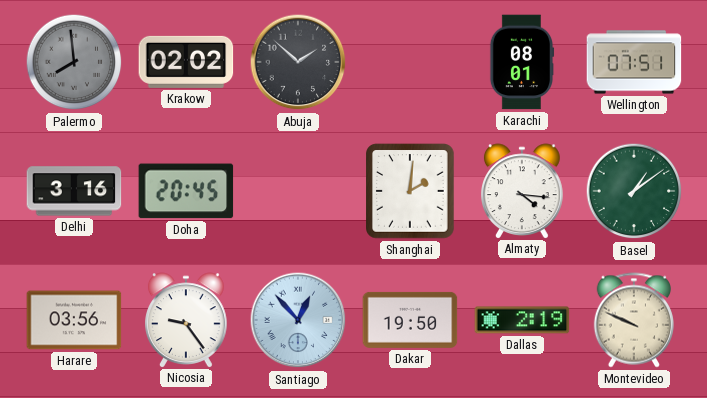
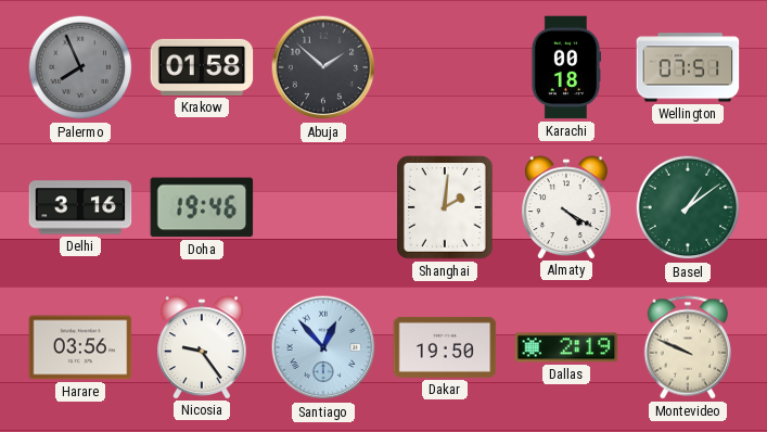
Palermo: 7:59 -> 7:56
Krakow: 02:02 -> 01:58
Karachi: 08:01 -> 00:18
Doha: 20:45 -> 19:46
Almaty: 4:16 -> 4:20
